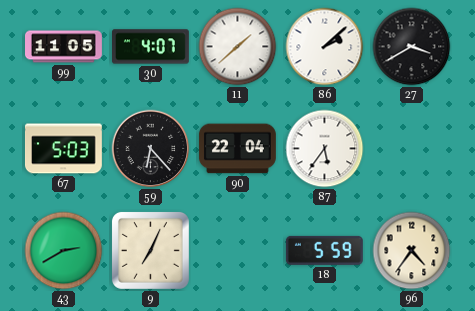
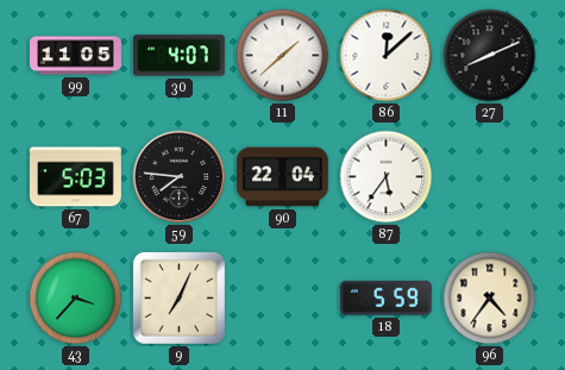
86: 2:08 -> 12:08
27: 3:40 -> 8:11
59: 6:23 -> 7:46
43: 2:40 -> 3:37
